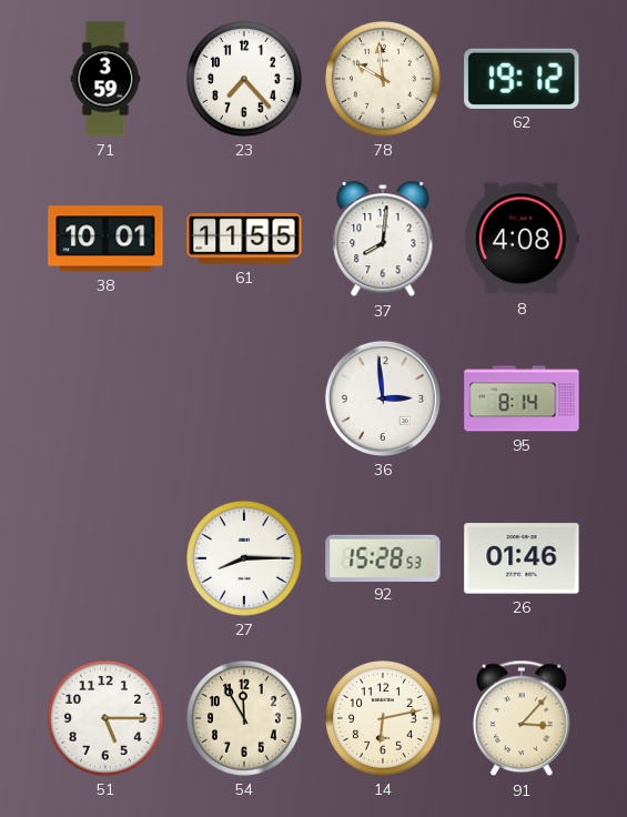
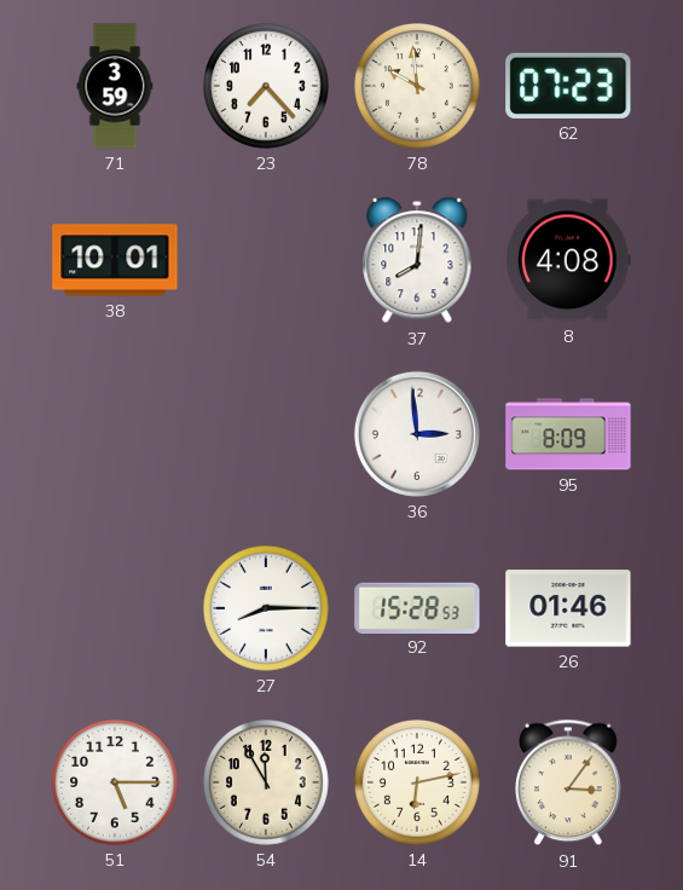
62: 19:12 -> 07:23
61: 11:55 -> none
95: 8:14 -> 8:09
91: 3:07 -> 3:06
